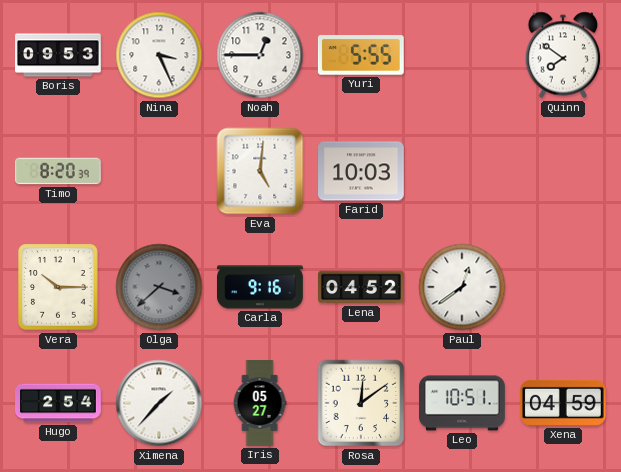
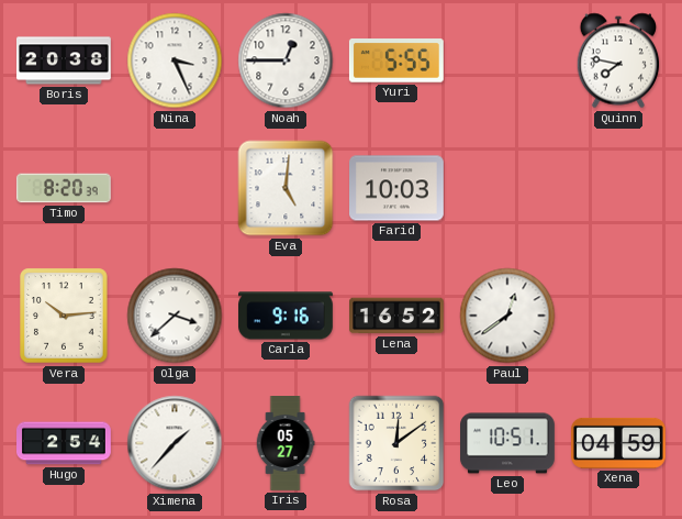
Boris: 09:53 -> 20:38
Quinn: 7:51 -> 7:47
Vera: 10:15 -> 10:14
Olga dial: grey -> white
Lena: 04:52 -> 16:52
